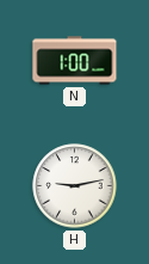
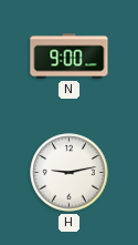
N: 1:00 -> 9:00
